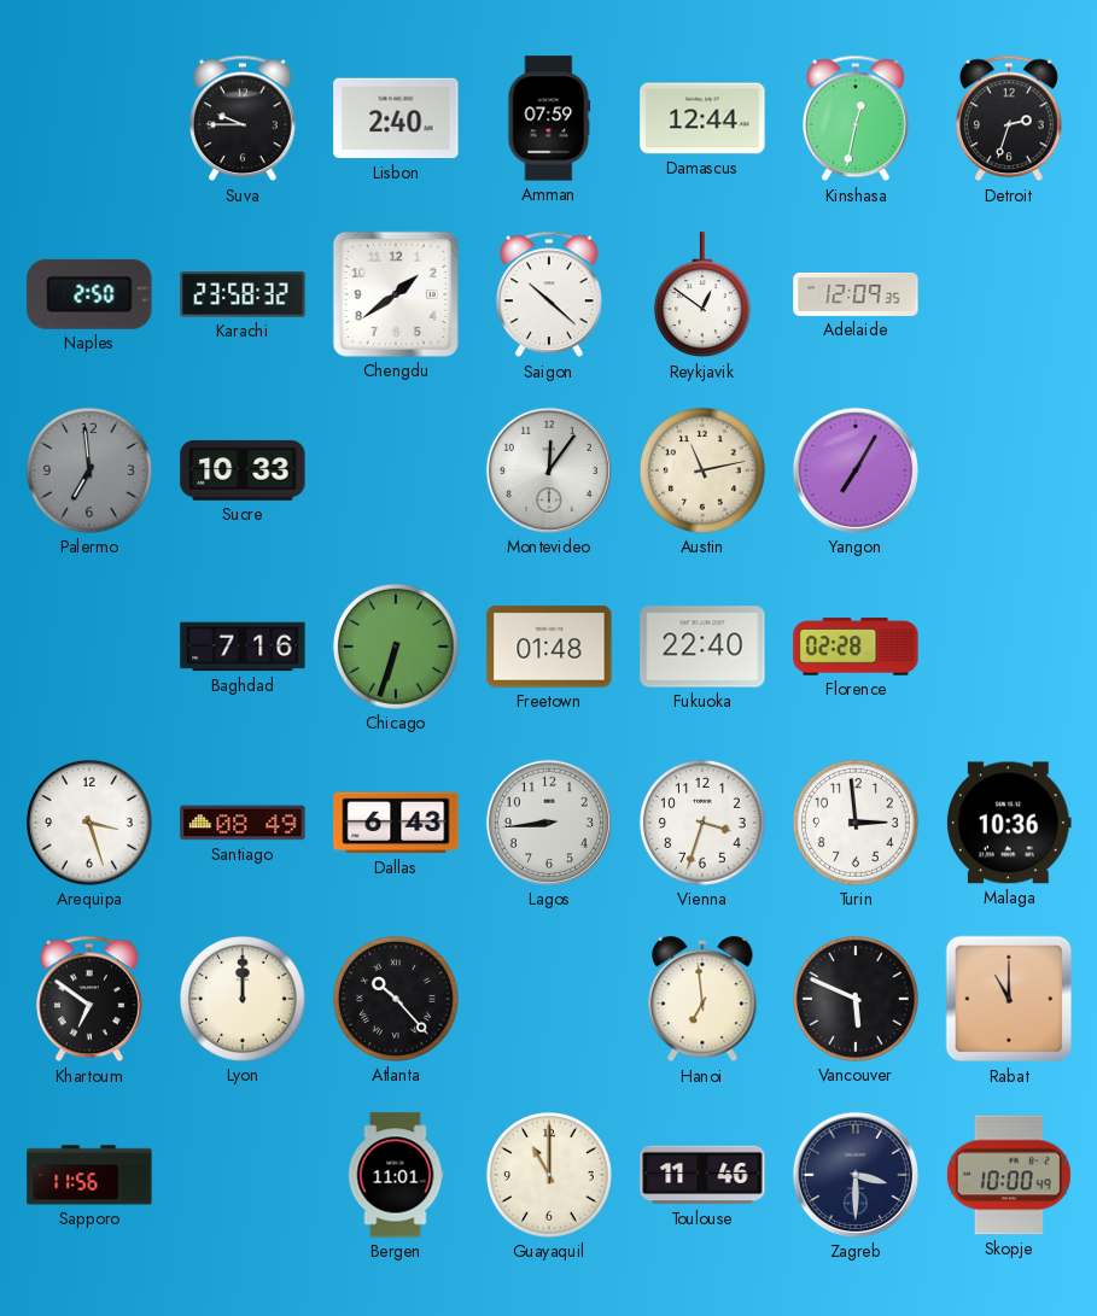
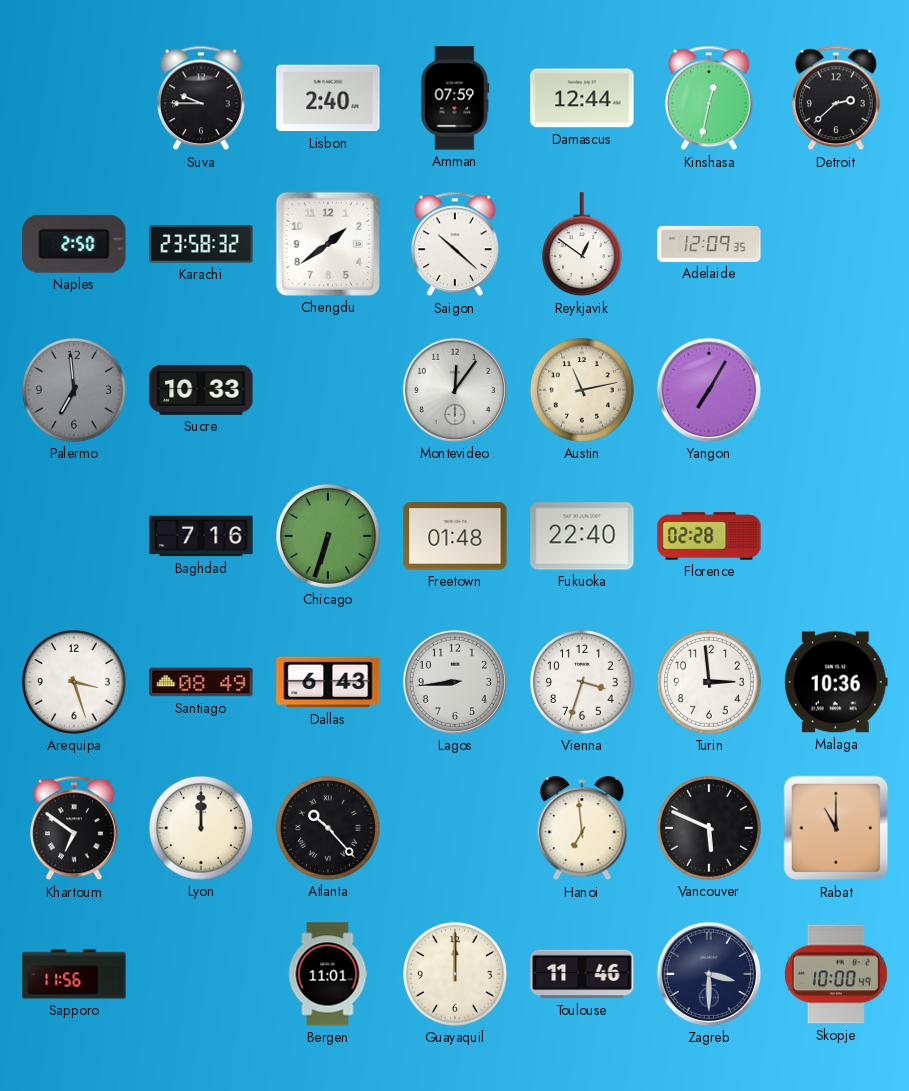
Detroit: 2:33 -> 2:38
Guayaquil: 11:00 -> 12:00
